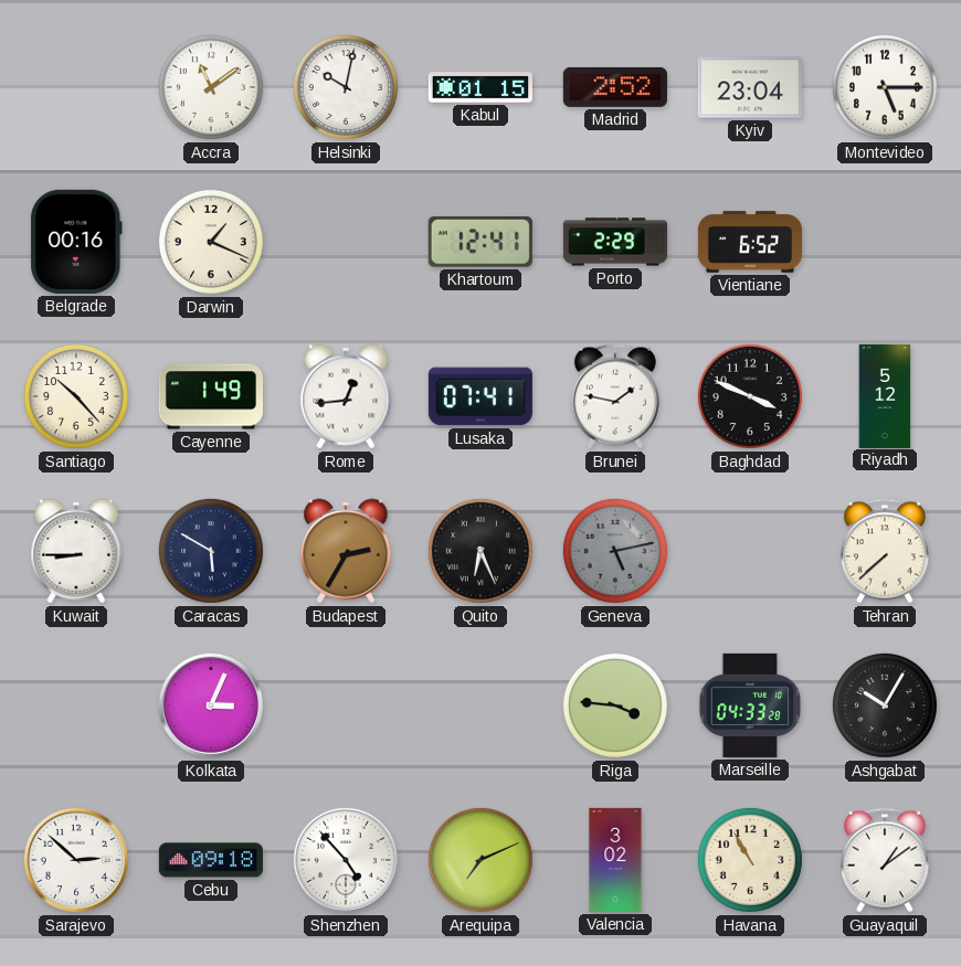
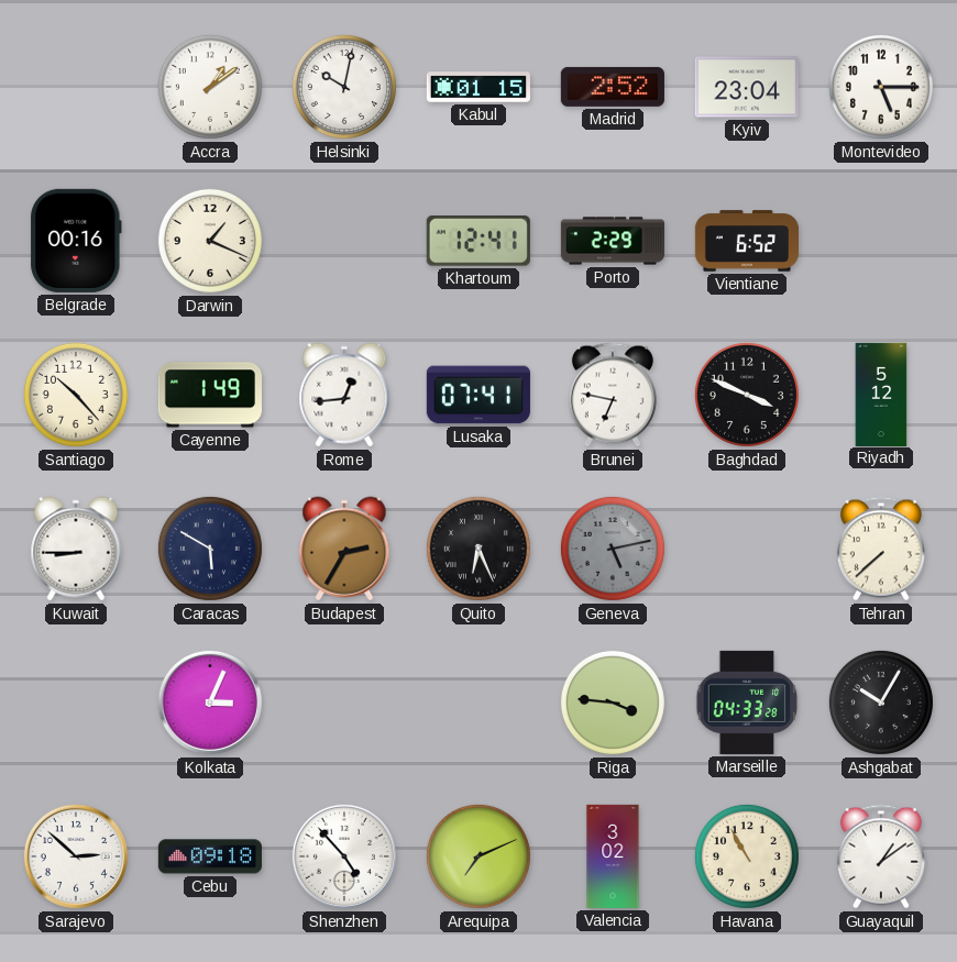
Accra: 11:09 -> 1:09
Brunei: 1:47 -> 6:47
